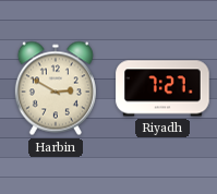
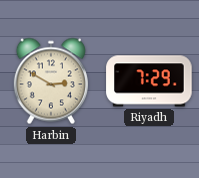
Riyadh: 7:27 -> 7:29
